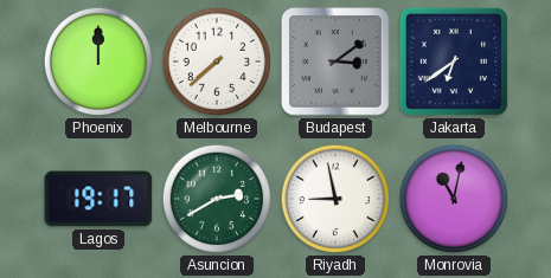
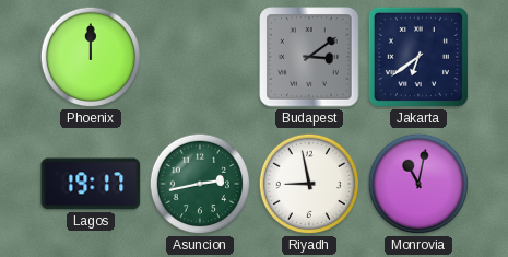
Melbourne: 7:38 -> none
Asuncion: 2:40 -> 2:43
